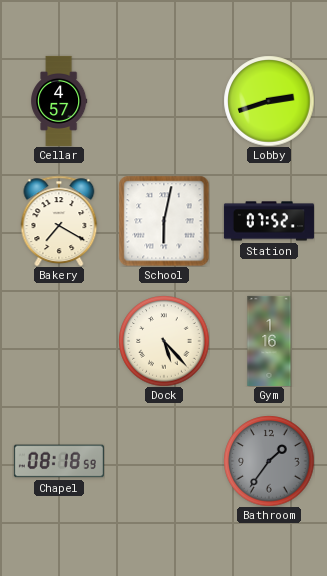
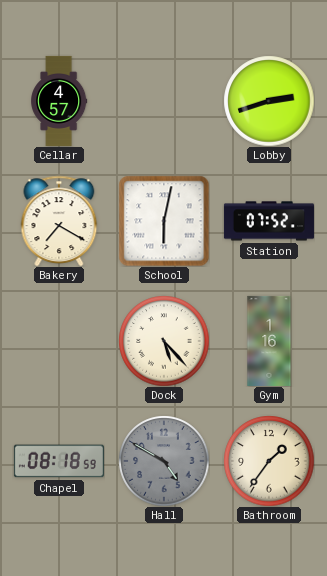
Hall: none -> 4:50
Bathroom dial: grey -> cream
